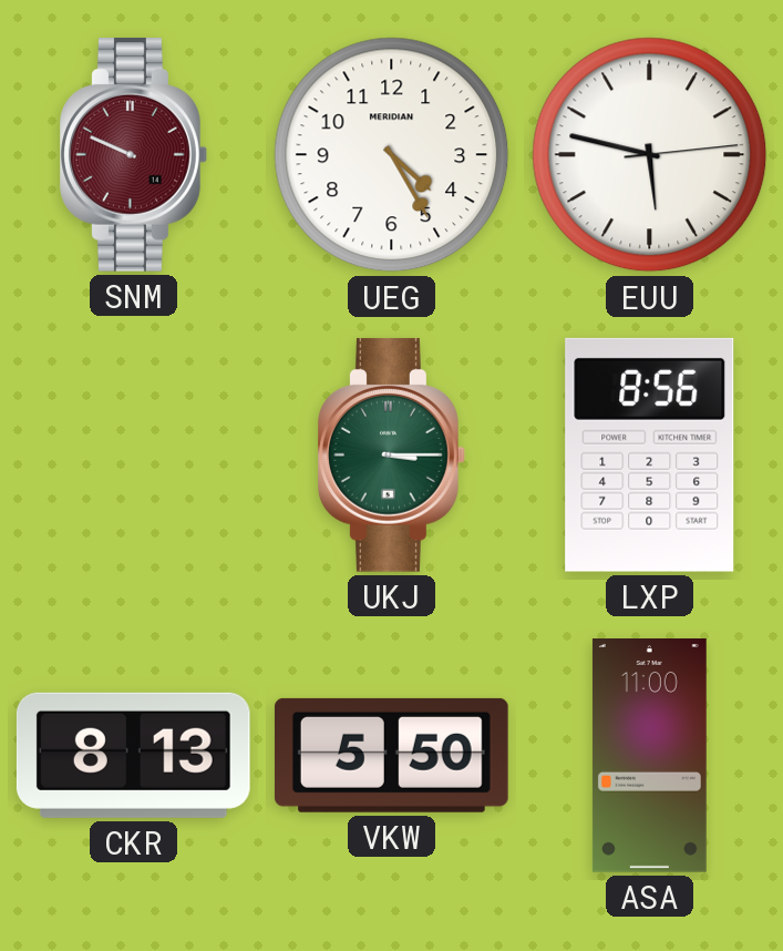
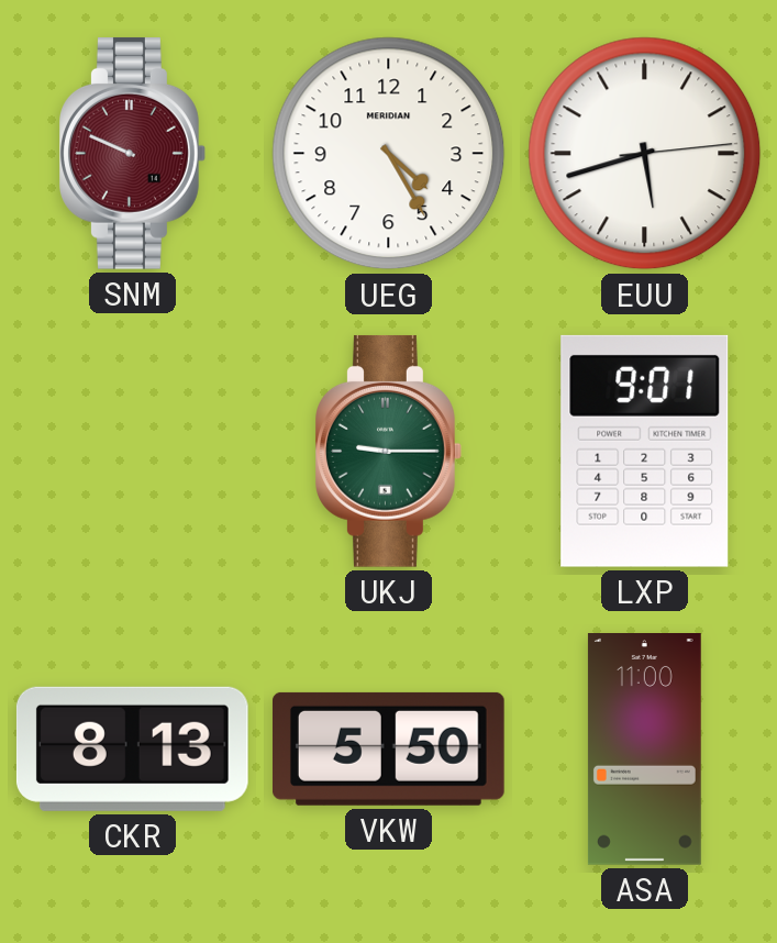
EUU: 5:47 -> 5:42
UKJ: 3:15 -> 9:15
LXP: 8:56 -> 9:01
